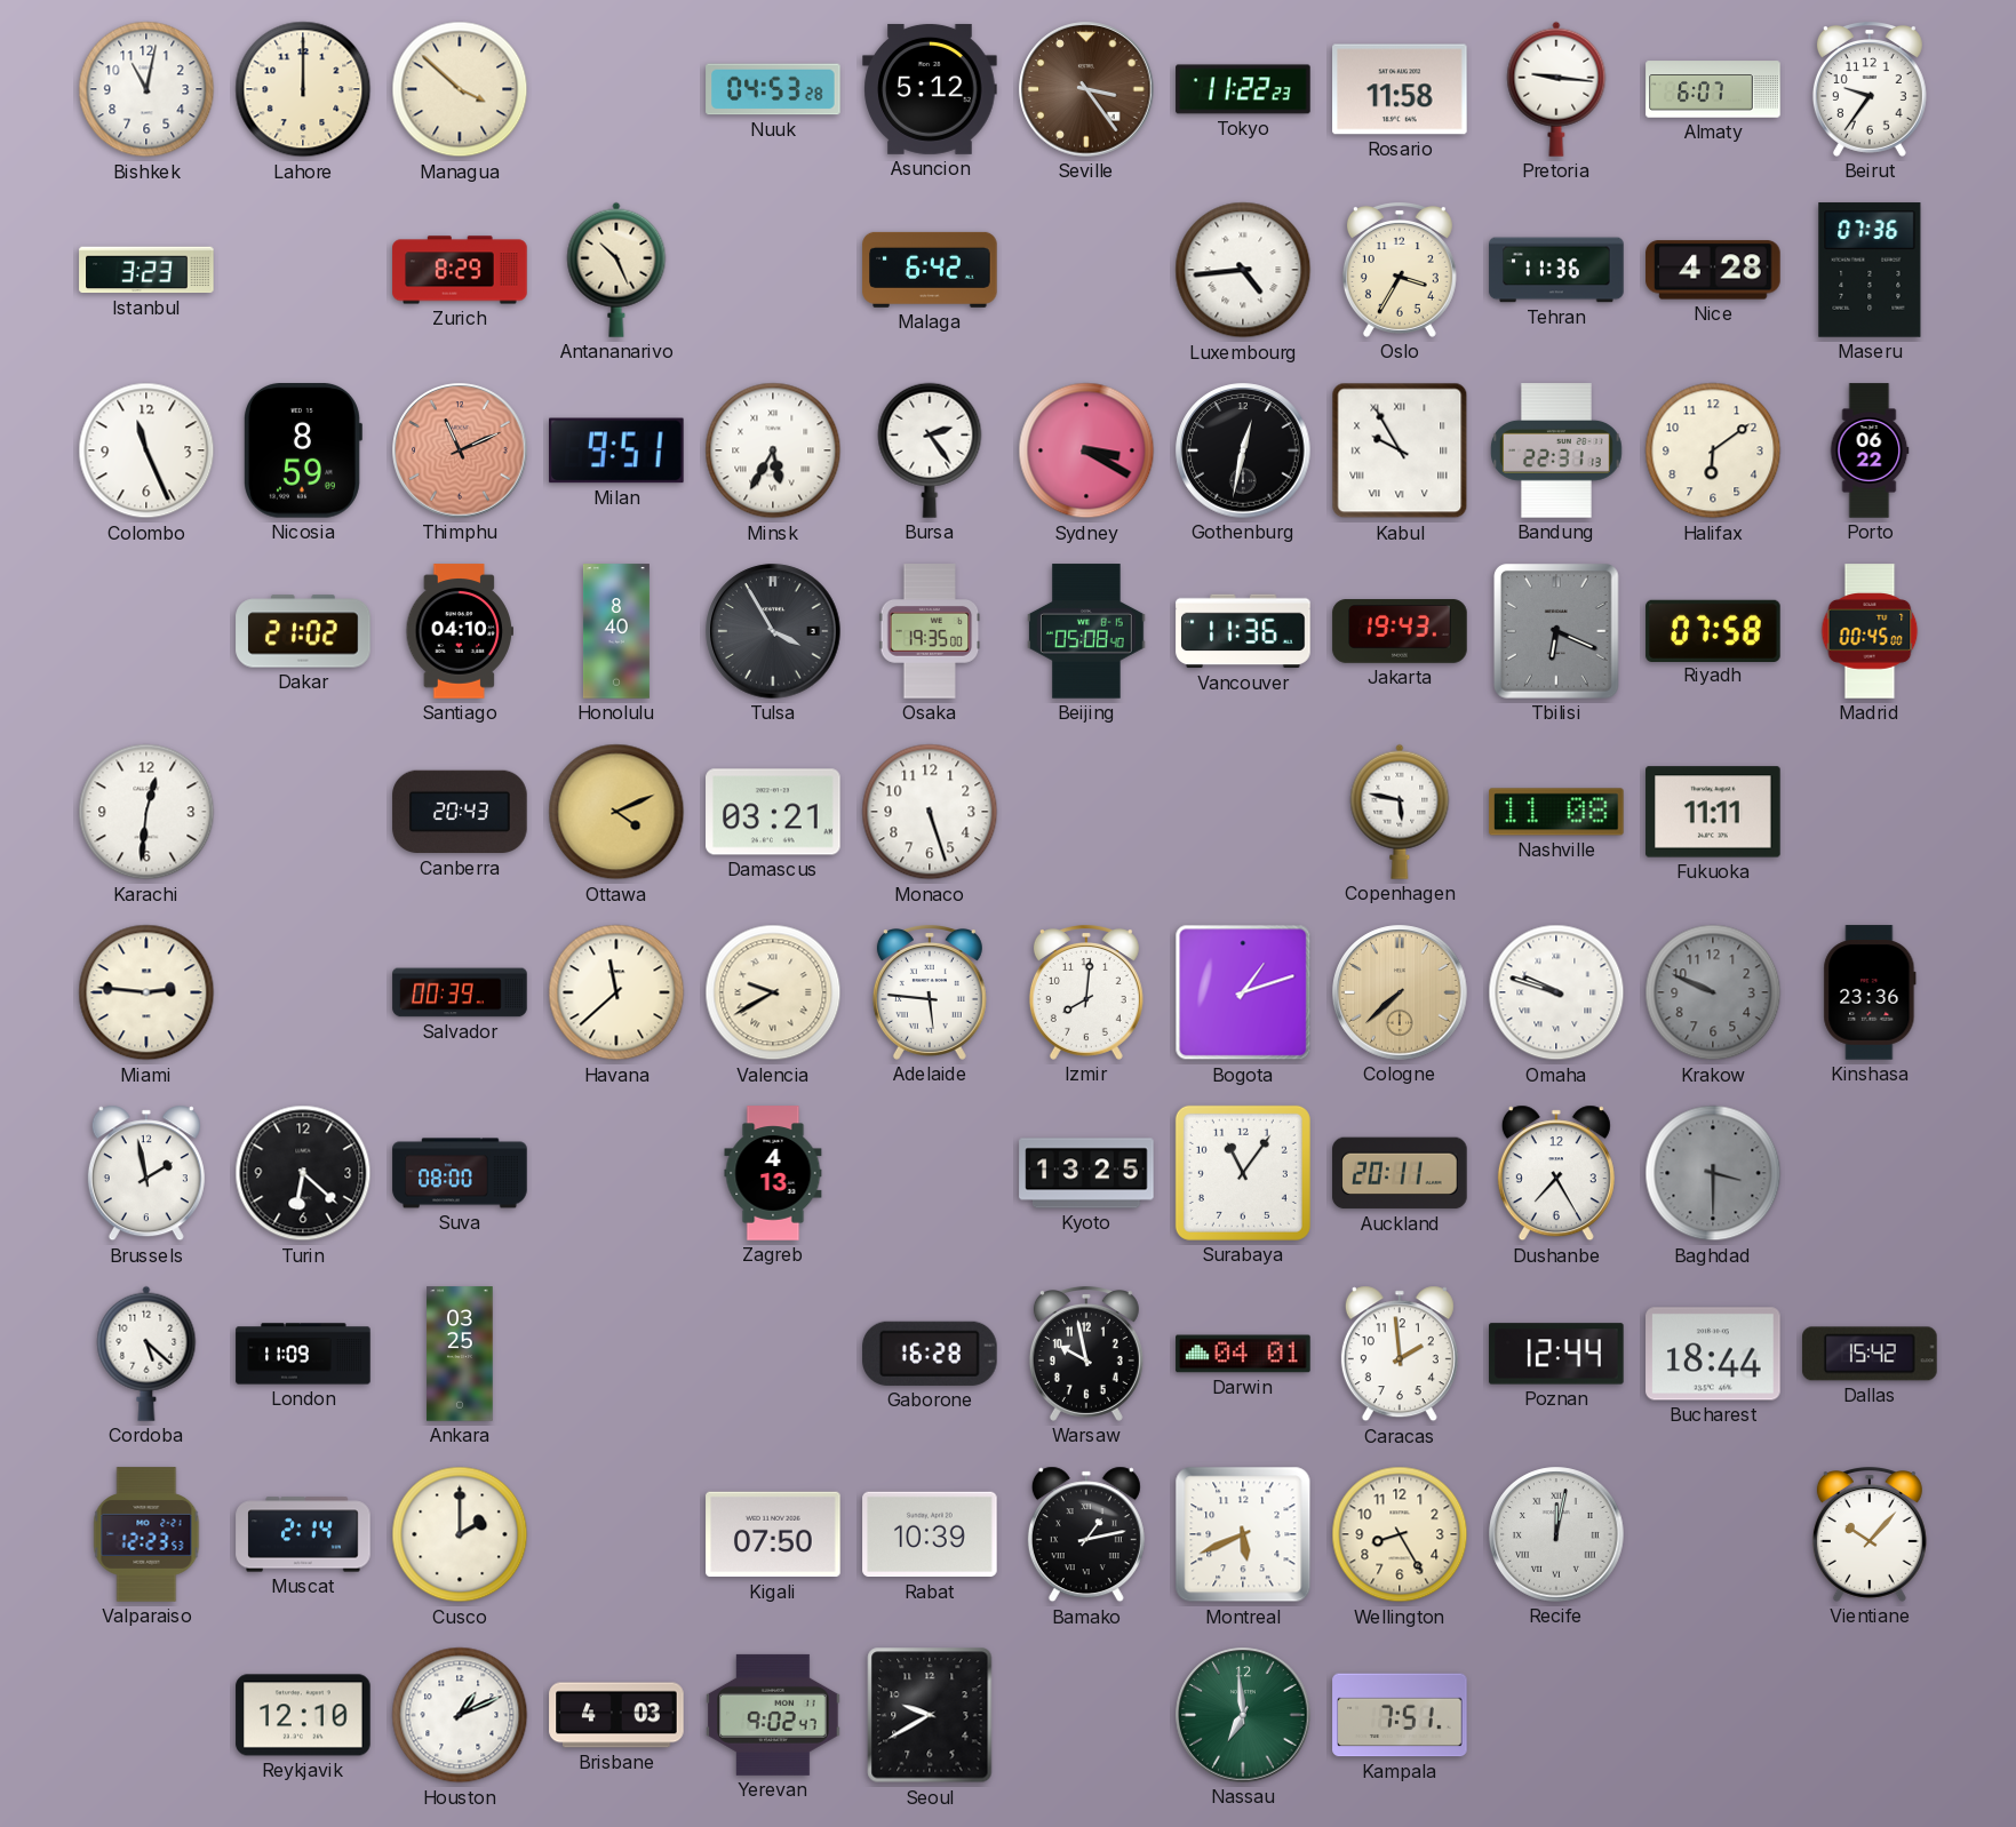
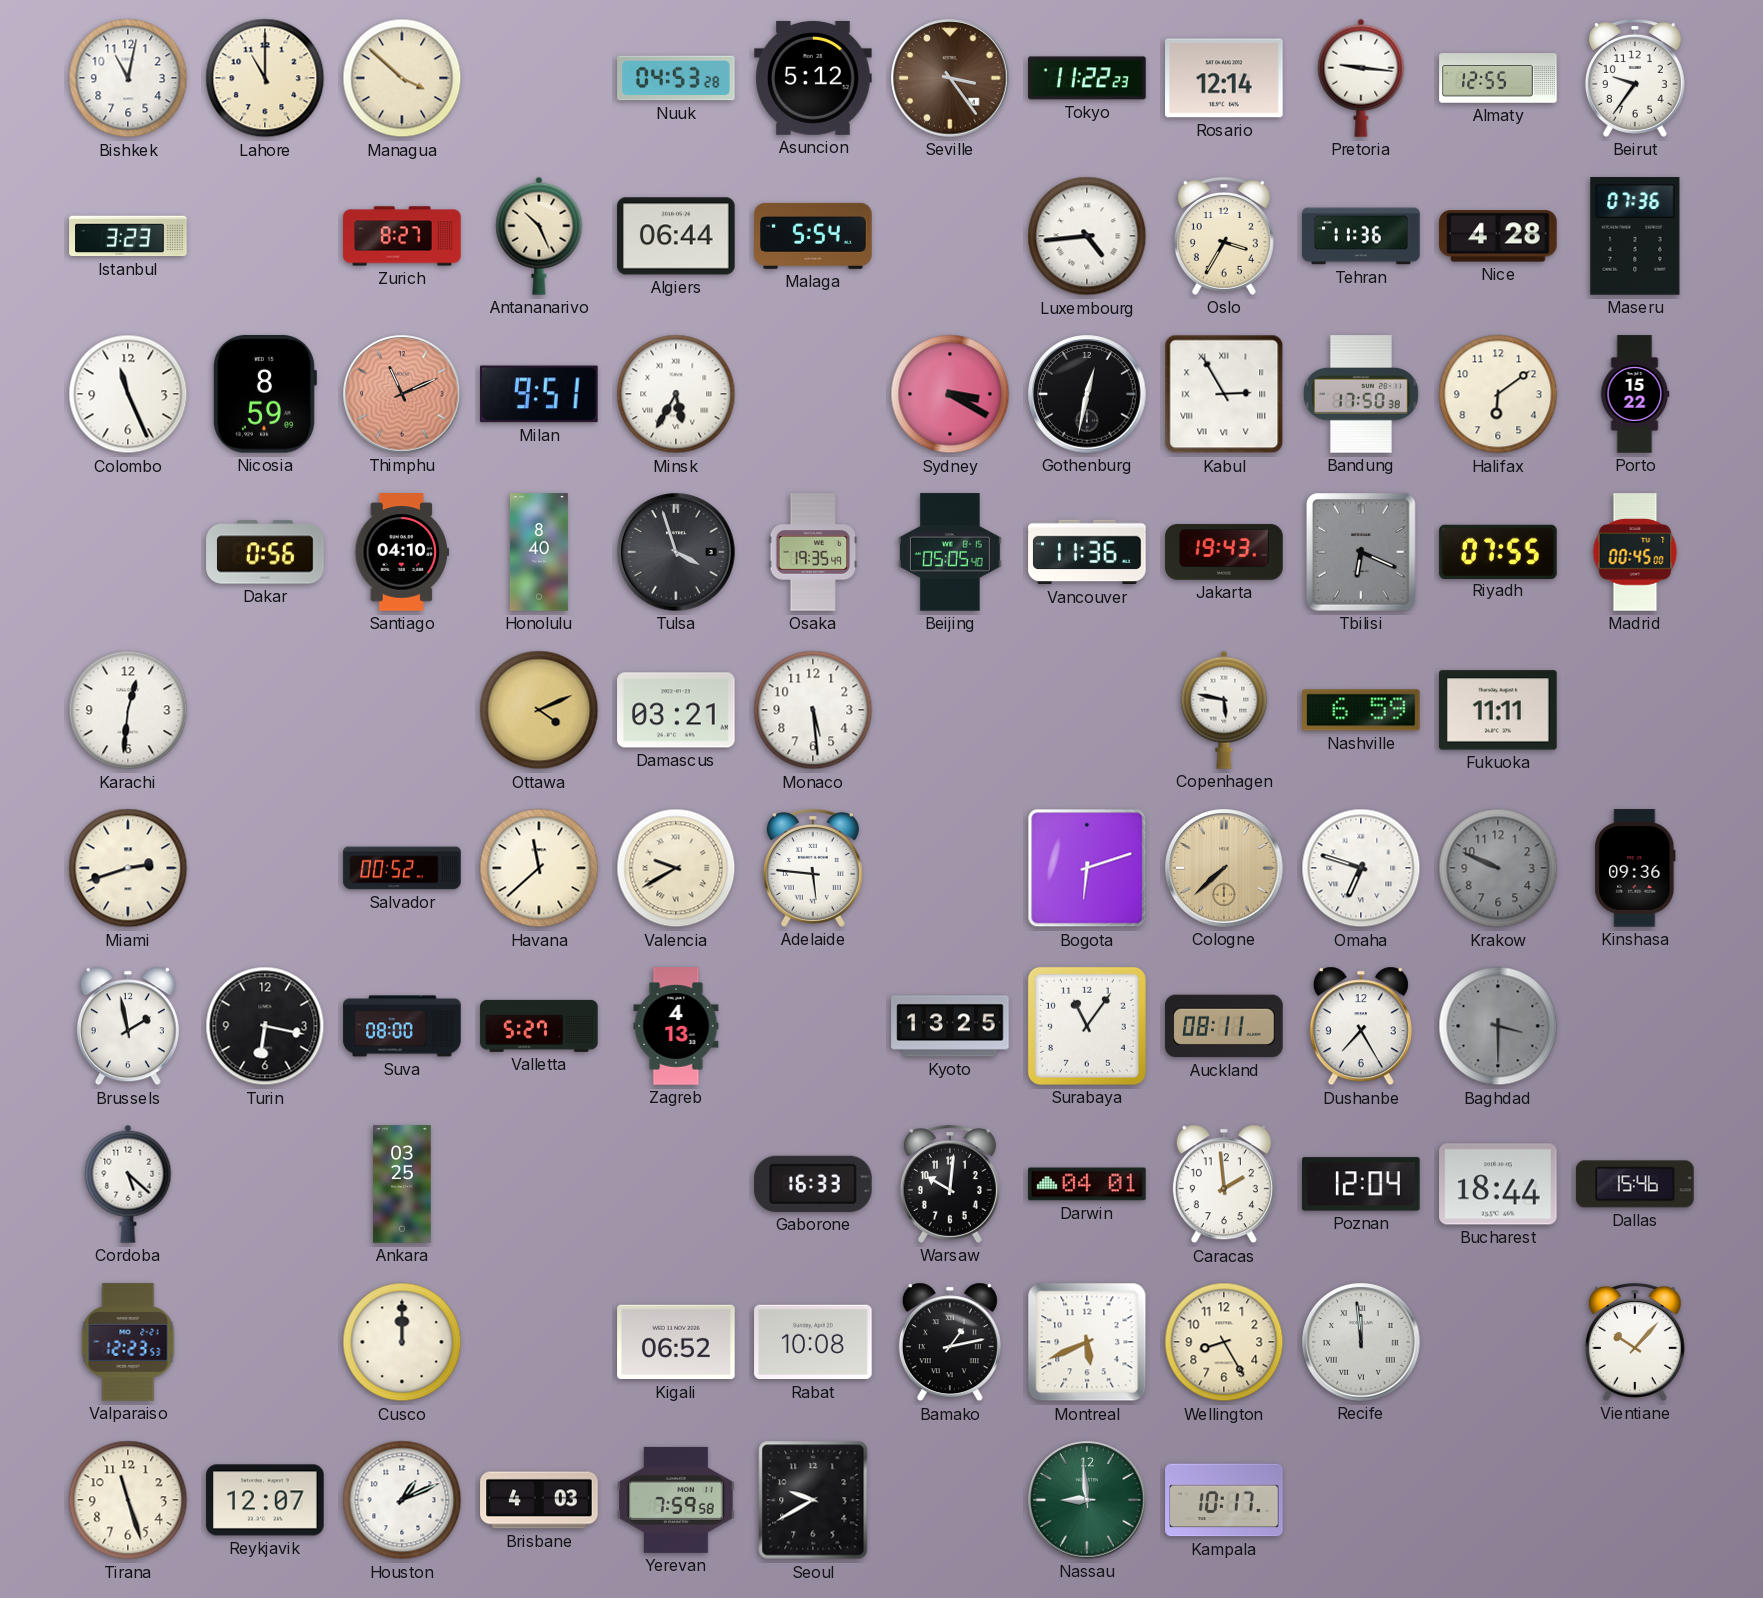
Lahore: 12:00 -> 11:00
Rosario: 11:58 -> 12:14
Almaty: 6:07 -> 12:55
Zurich: 8:29 -> 8:27
Algiers: none -> 06:44
Malaga: 6:42 -> 5:54
Bursa: 2:24 -> none
Kabul: 9:55 -> 2:55
Bandung: 22:31 -> 17:50
Porto: 06:22 -> 15:22
Dakar: 21:02 -> 0:56
Tulsa: 3:55 -> 3:57
Osaka: 19:35:00 -> 19:35:49
Beijing: 05:08 -> 05:05
Riyadh: 07:58 -> 07:55
Canberra: 20:43 -> none
Monaco: 5:27 -> 5:29
Nashville: 11:08 -> 6:59
Miami: 2:46 -> 2:42
Salvador: 00:39 -> 00:52
Izmir: 8:01 -> none
Bogota: 1:12 -> 6:12
Omaha: 9:48 -> 6:48
Kinshasa: 23:36 -> 09:36
Turin: 6:22 -> 6:17
Valletta: none -> 5:27
Auckland: 20:11 -> 08:11
London: 11:09 -> none
Gaborone: 16:28 -> 16:33
Warsaw: 9:58 -> 10:01
Poznan: 12:44 -> 12:04
Dallas: 15:42 -> 15:46
Muscat: 2:14 -> none
Cusco: 2:00 -> 12:00
Kigali: 07:50 -> 06:52
Rabat: 10:39 -> 10:08
Recife: 12:02 -> 11:59
Tirana: none -> 11:27
Reykjavik: 12:10 -> 12:07
Yerevan: 9:02 -> 7:59
Nassau: 6:59 -> 8:59
Kampala: 7:51 -> 10:17
